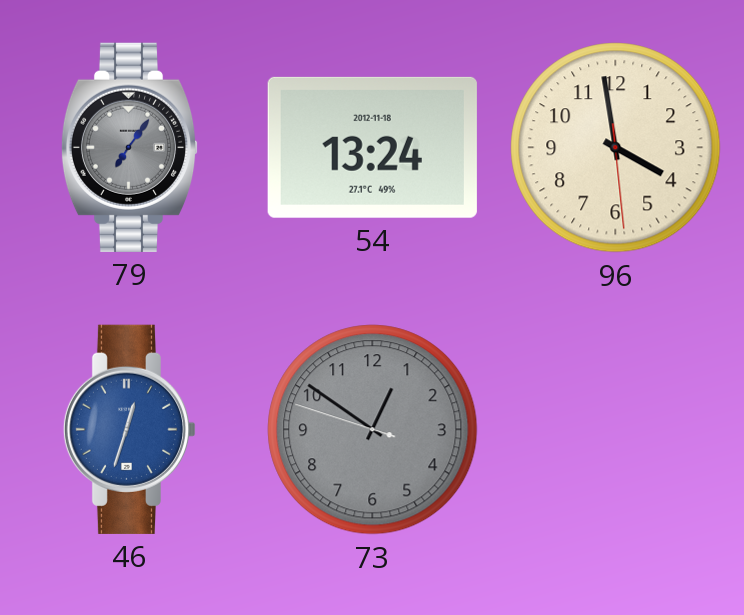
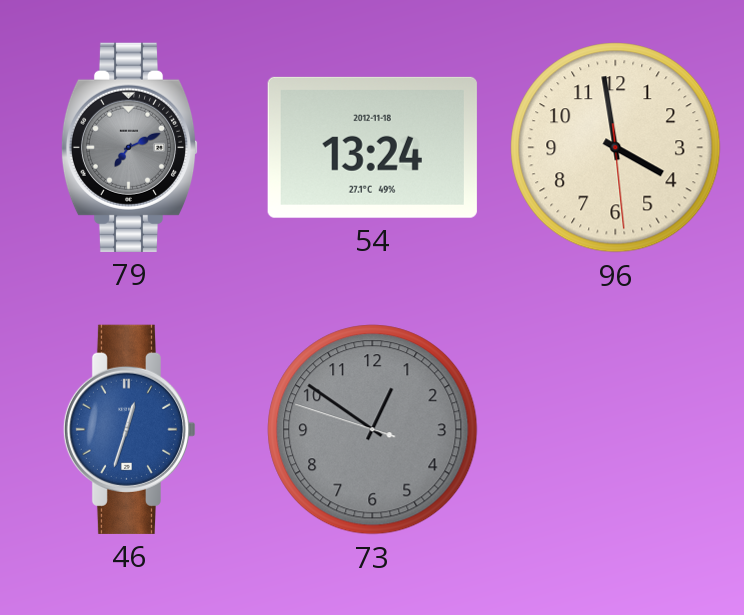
79: 7:06 -> 7:11
